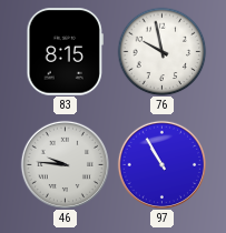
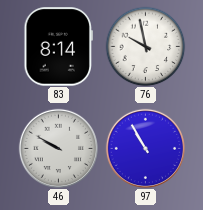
83: 8:15 -> 8:14
46: 9:46 -> 9:50
